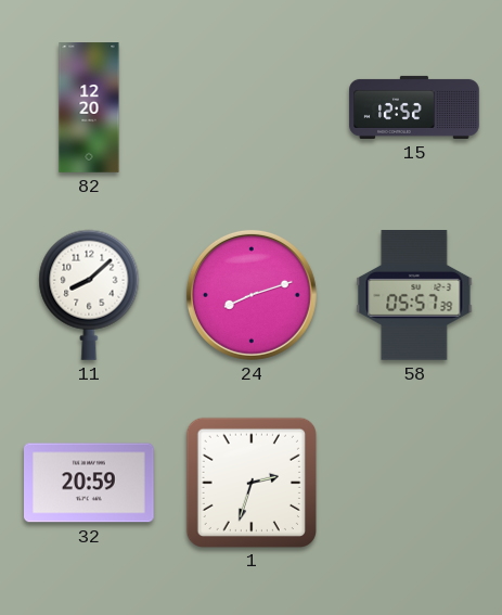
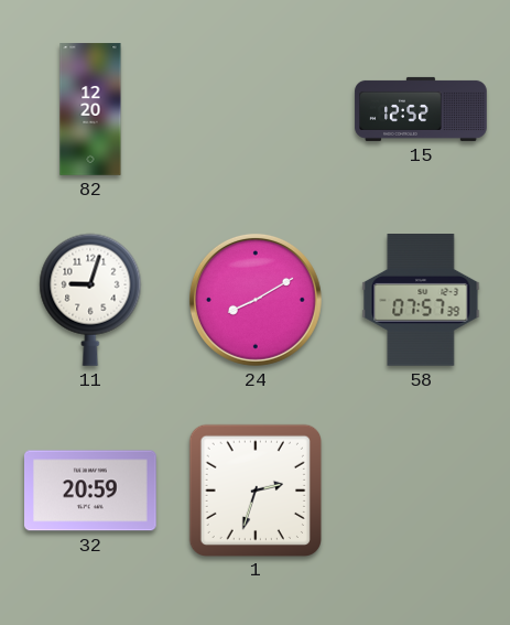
11: 8:08 -> 9:03
24: 8:12 -> 8:10
58: 05:57 -> 07:57
